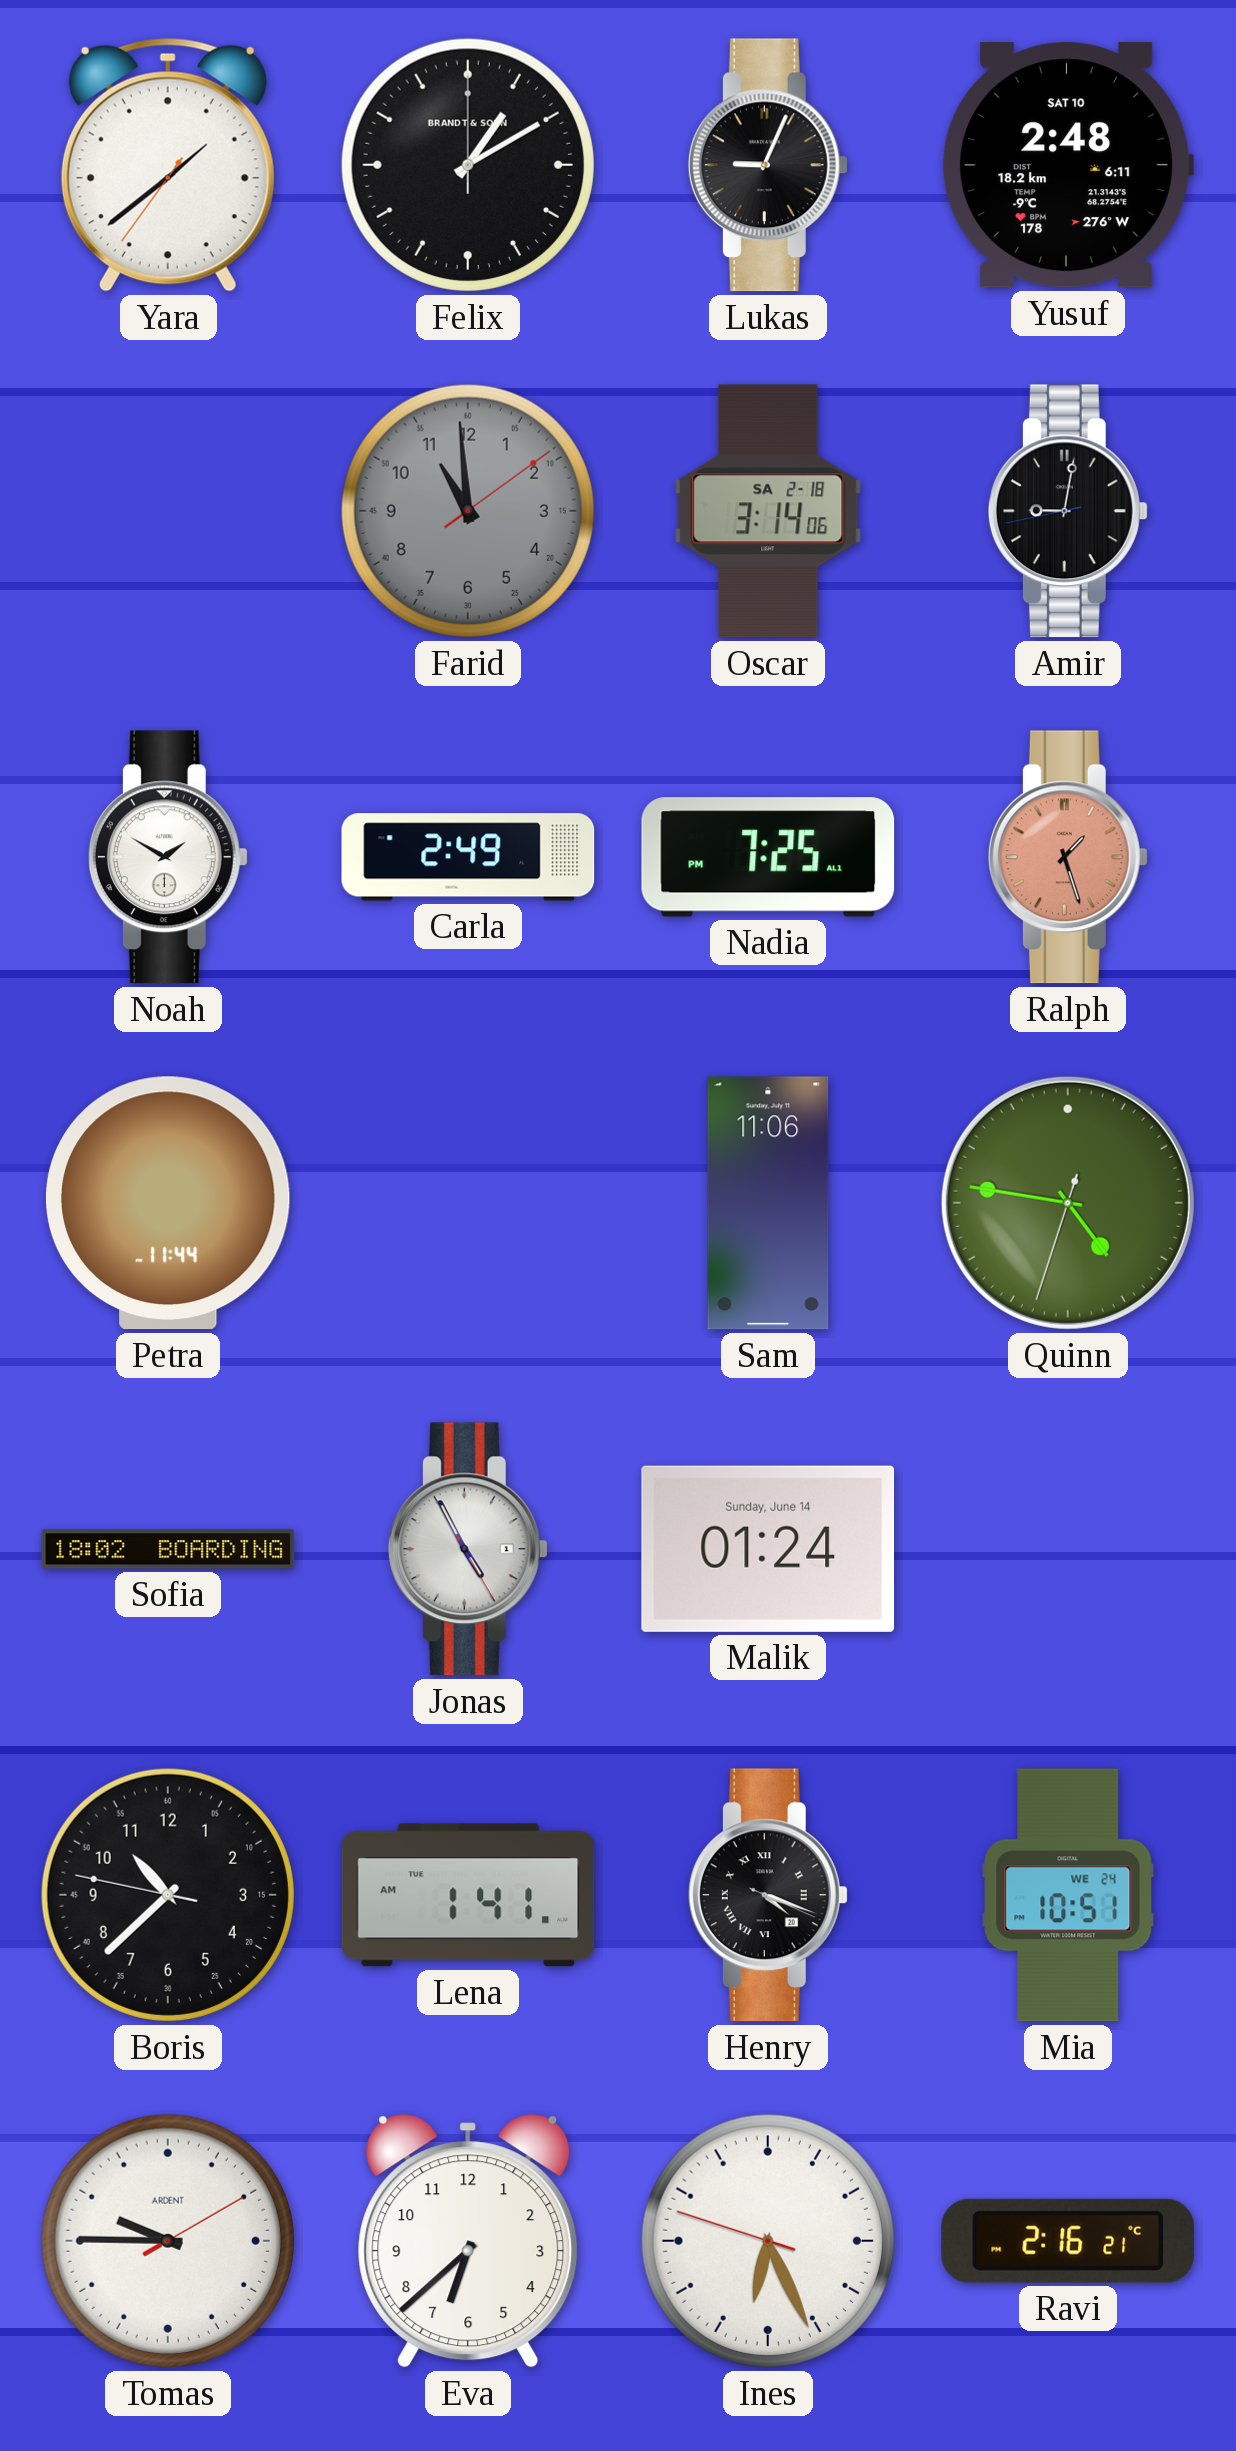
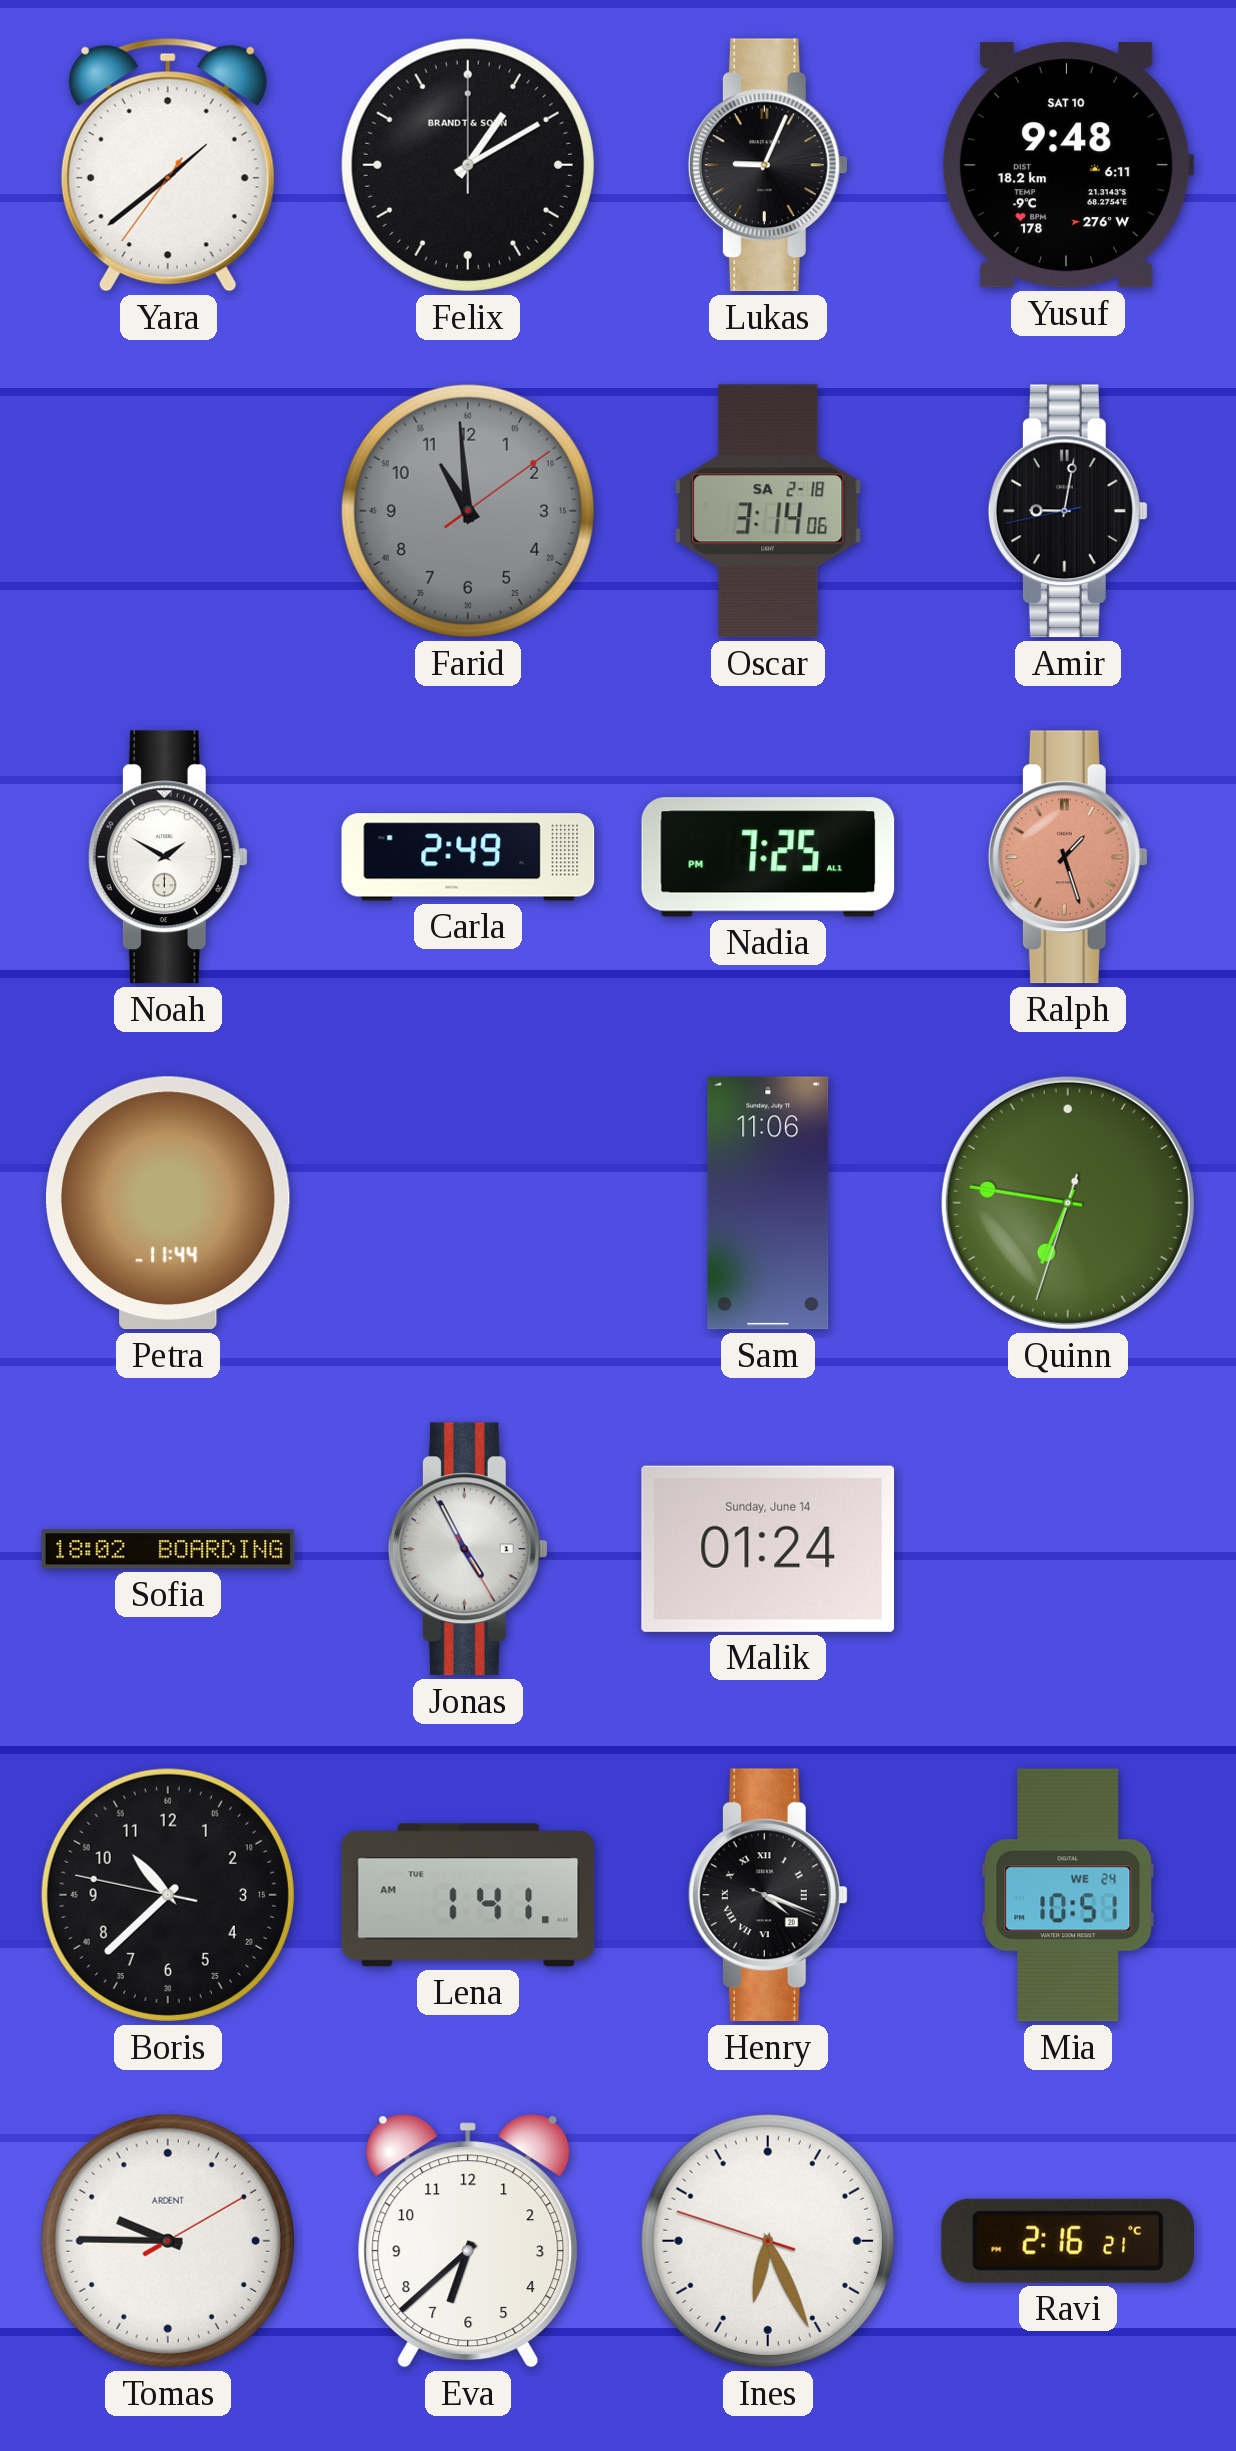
Yusuf: 2:48 -> 9:48
Quinn: 4:46 -> 6:46
